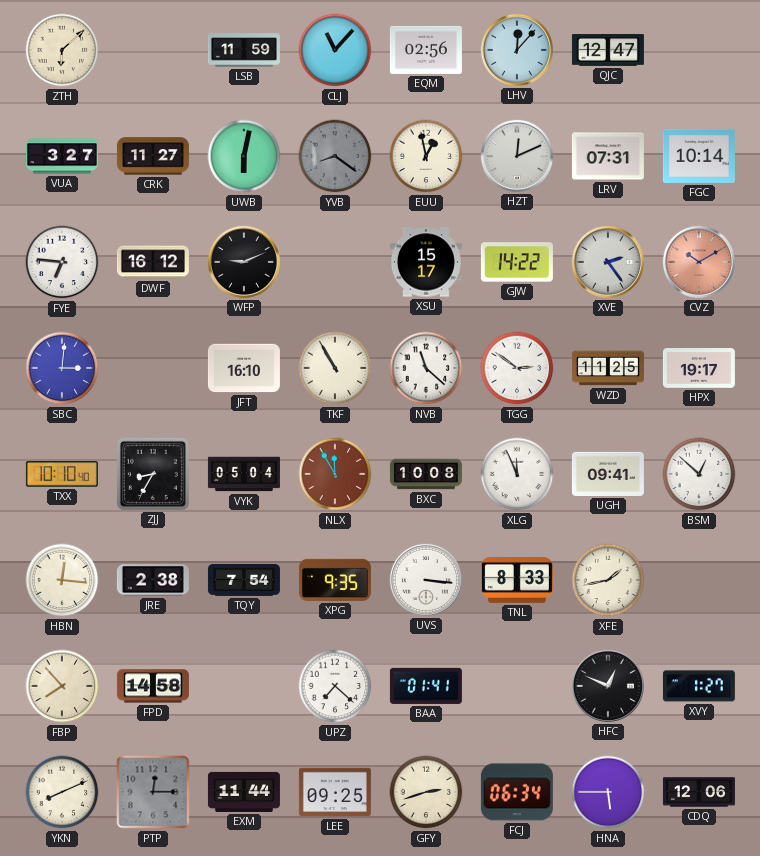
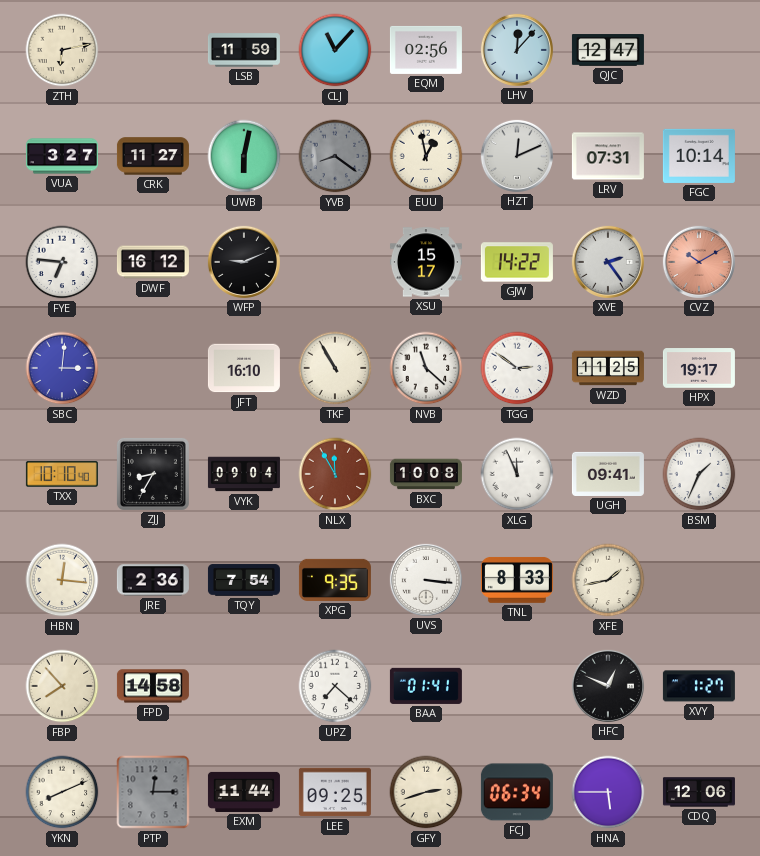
ZTH: 6:08 -> 6:13
VYK: 05:04 -> 09:04
BSM: 12:52 -> 1:34
JRE: 2:38 -> 2:36
